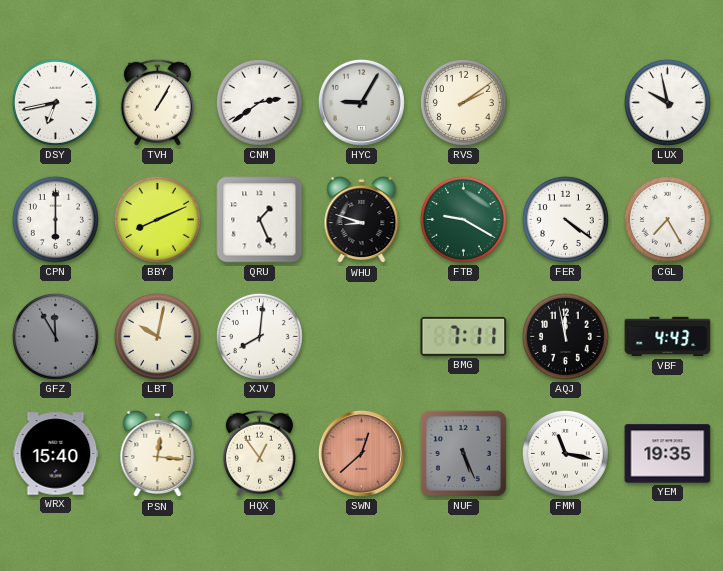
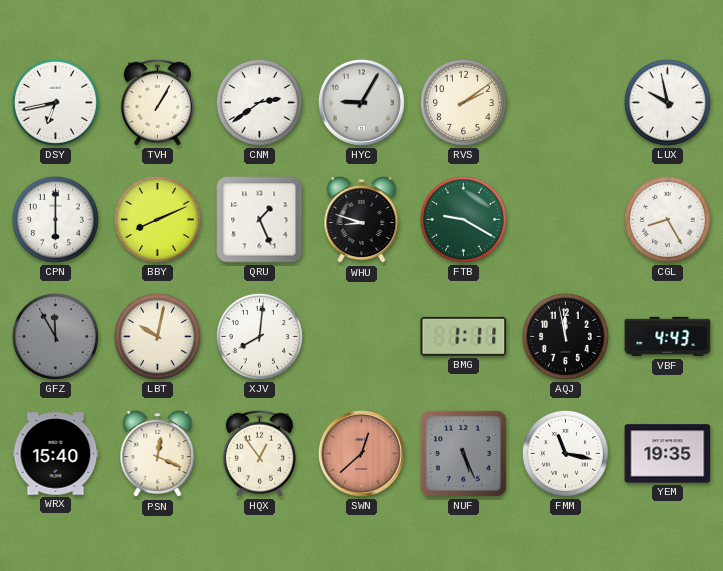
FER: 4:21 -> none
CGL: 7:25 -> 8:25
BMG: 7:11 -> 1:11
PSN: 12:16 -> 12:19
